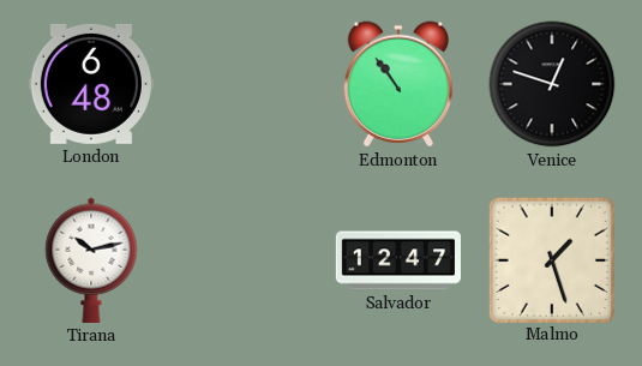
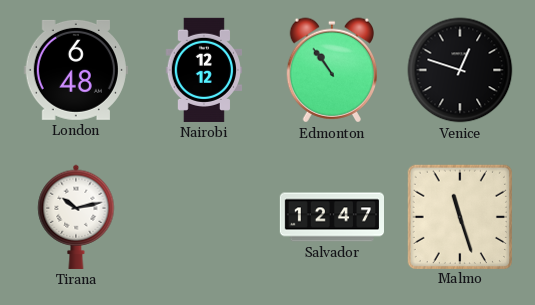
Nairobi: none -> 12:12
Malmo: 1:27 -> 11:27
